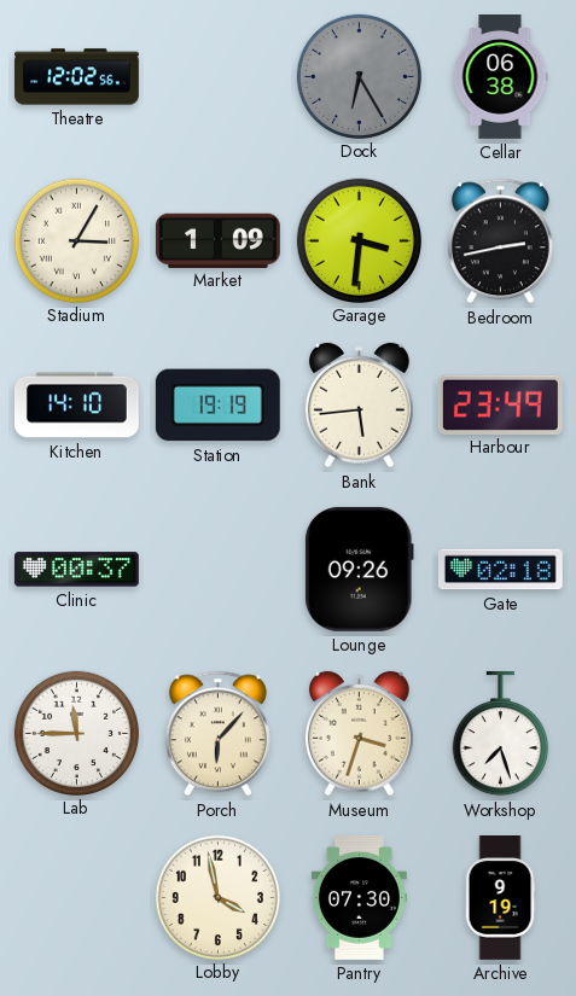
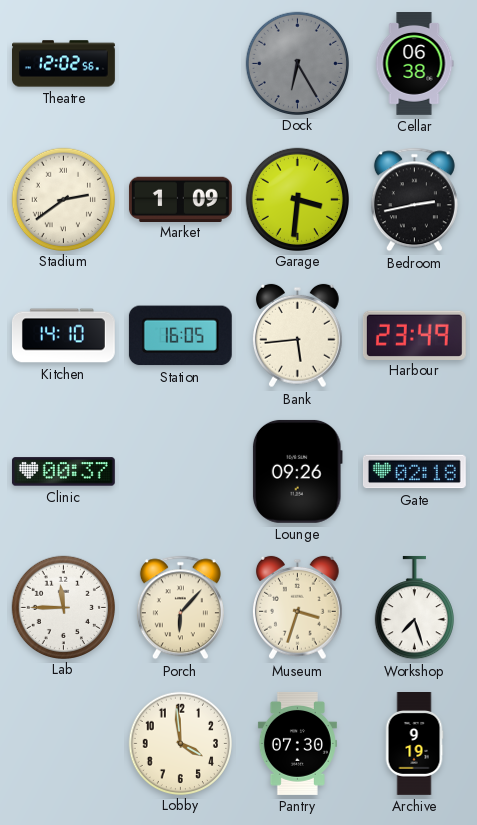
Stadium: 3:05 -> 2:39
Station: 19:19 -> 16:05
Lobby: 3:58 -> 3:59
